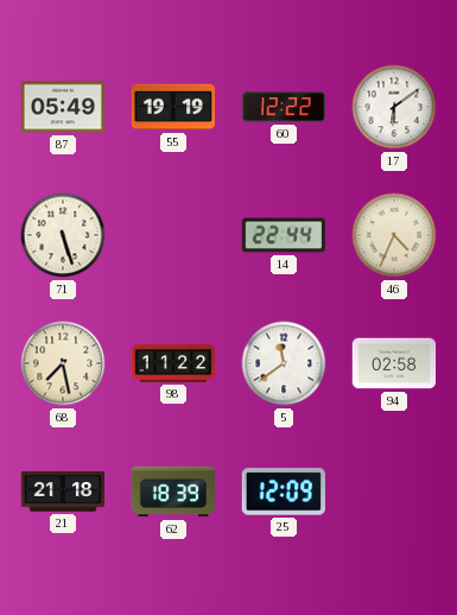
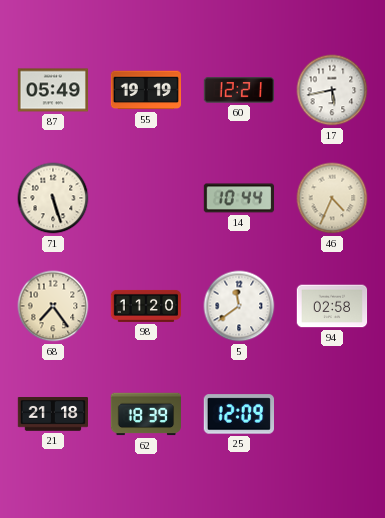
60: 12:22 -> 12:21
17: 6:09 -> 5:43
14: 22:44 -> 10:44
68: 7:28 -> 7:24
98: 11:22 -> 11:20
